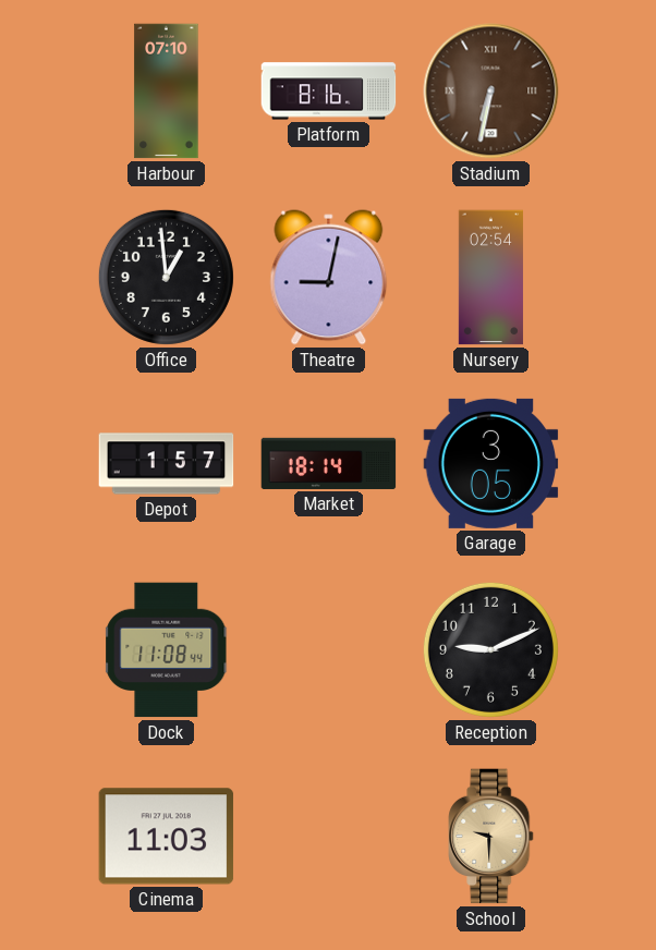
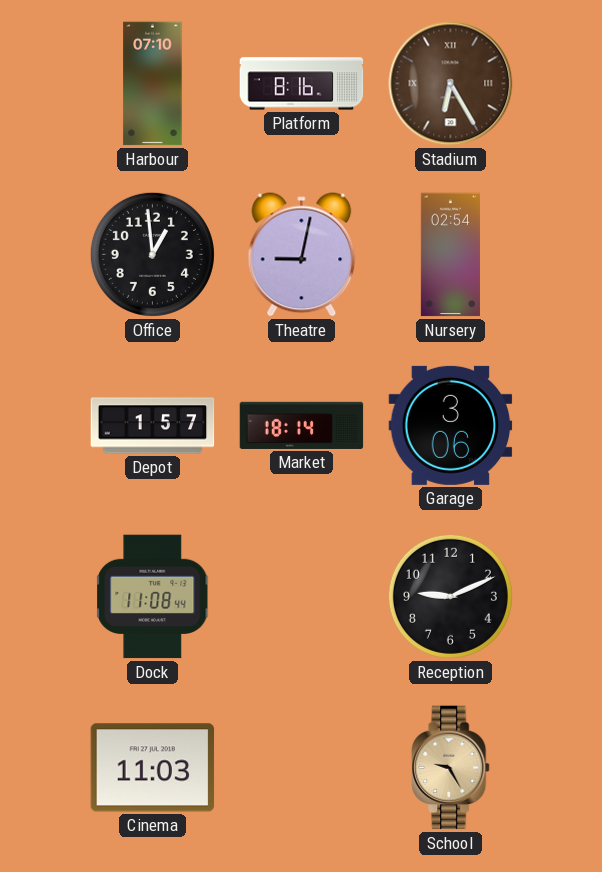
Stadium: 6:32 -> 6:25
Garage: 3:05 -> 3:06
School: 9:30 -> 9:25
